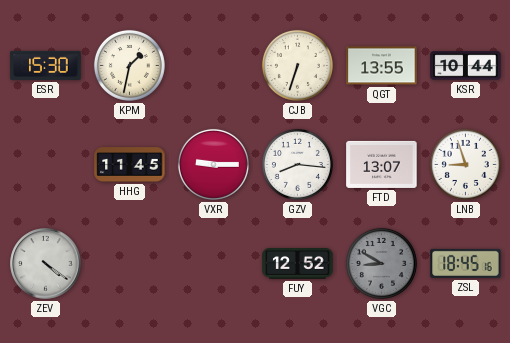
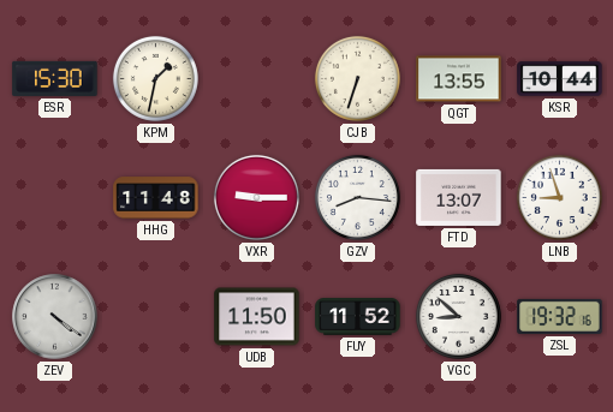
HHG: 11:45 -> 11:48
UDB: none -> 11:50
FUY: 12:52 -> 11:52
VGC: 8:50 -> 8:52
VGC dial: grey -> white
ZSL: 18:45 -> 19:32
